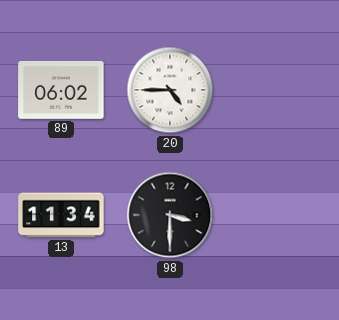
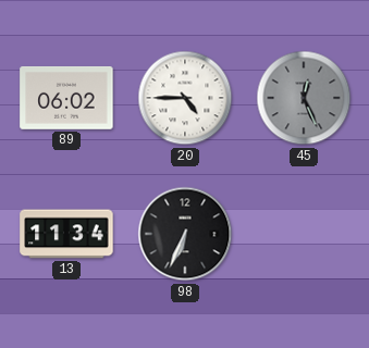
45: none -> 12:26
98: 3:30 -> 6:34
